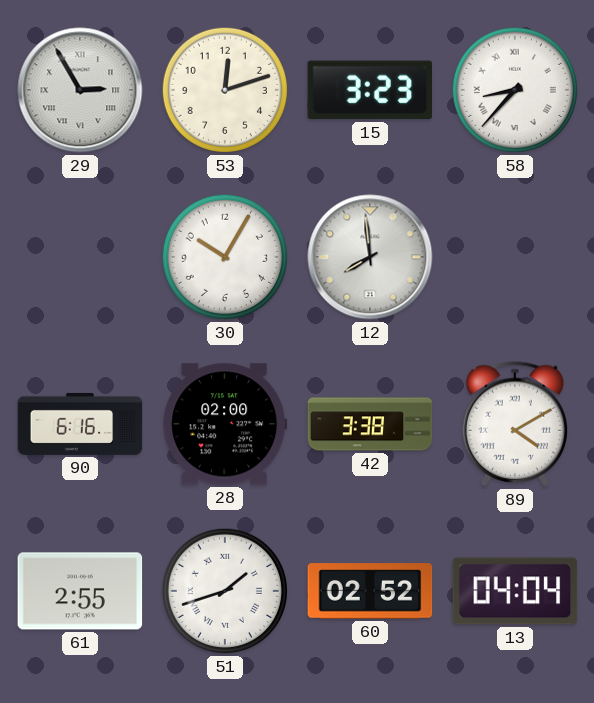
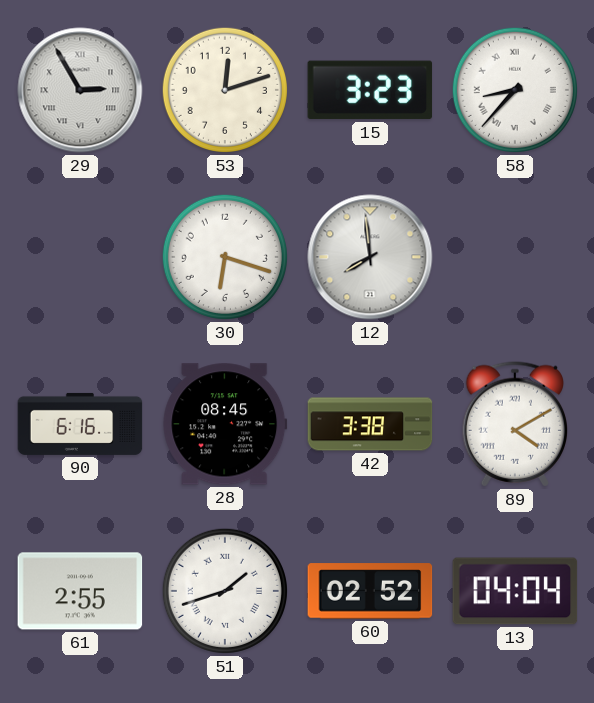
30: 10:05 -> 6:18
28: 02:00 -> 08:45
